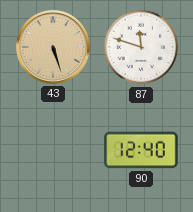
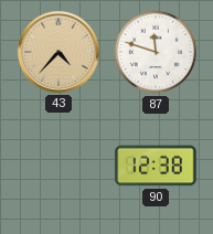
43: 5:27 -> 4:37
90: 12:40 -> 12:38
